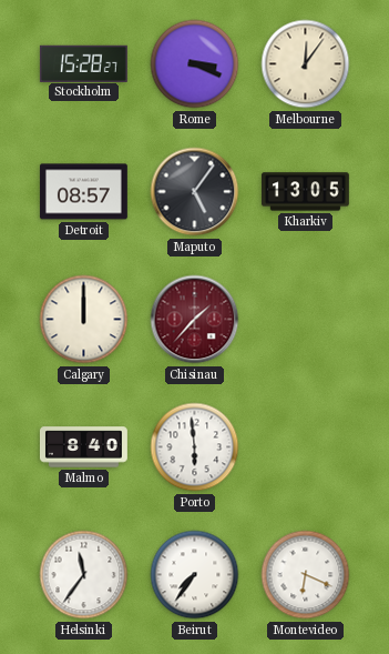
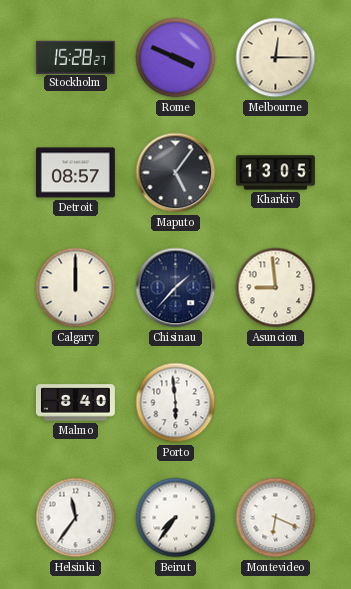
Rome: 3:19 -> 3:49
Melbourne: 12:06 -> 12:15
Chisinau dial: burgundy -> navy
Asuncion: none -> 8:59
